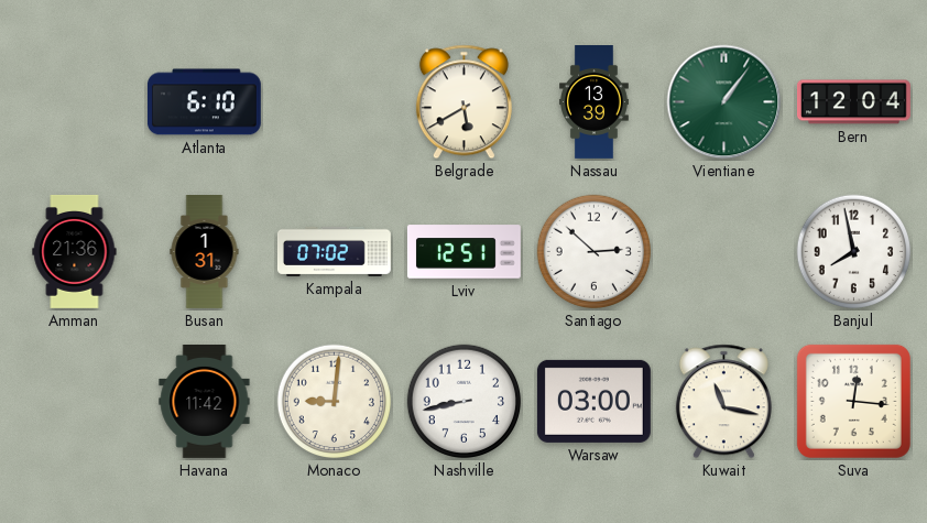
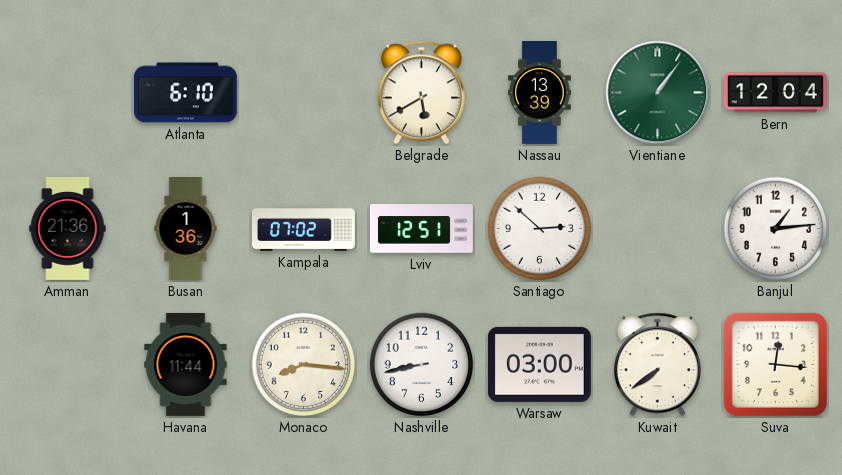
Busan: 1:31 -> 1:36
Banjul: 7:58 -> 1:14
Havana: 11:42 -> 11:44
Monaco: 9:01 -> 8:16
Kuwait: 11:17 -> 7:39
